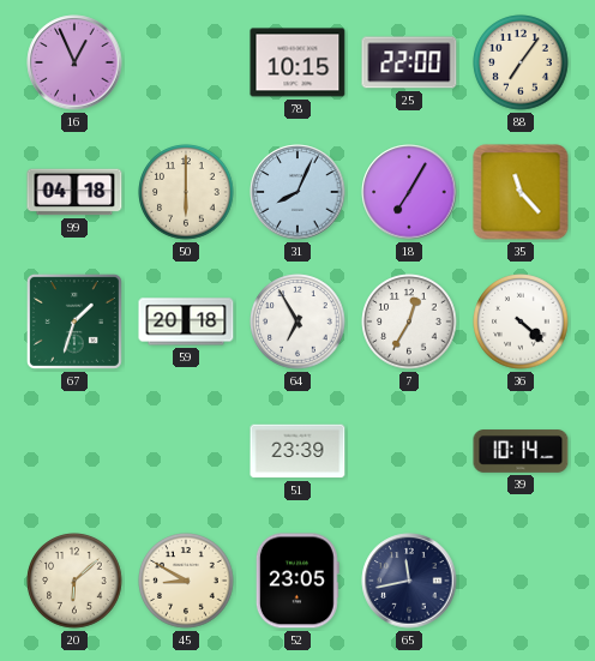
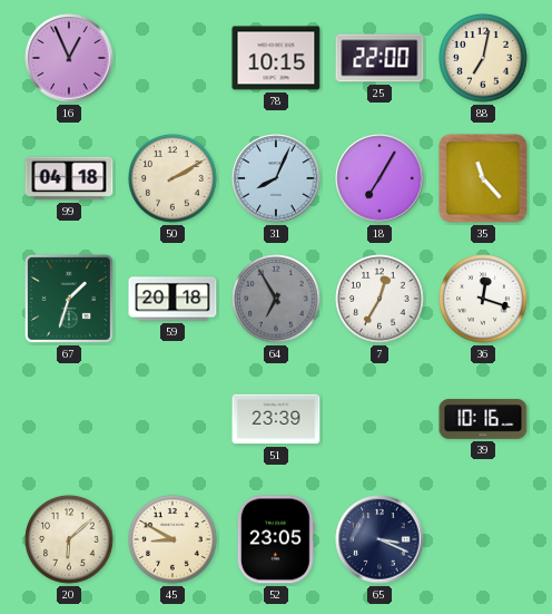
88: 7:06 -> 7:02
50: 6:00 -> 2:10
64 dial: white -> grey
36: 4:22 -> 12:18
39: 10:14 -> 10:16
65: 11:43 -> 3:19
